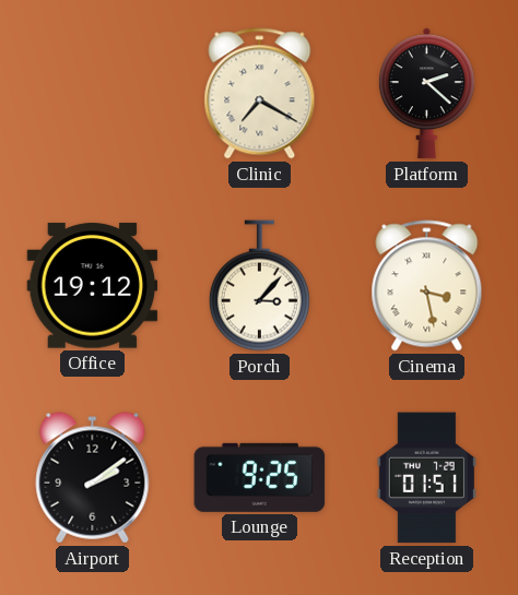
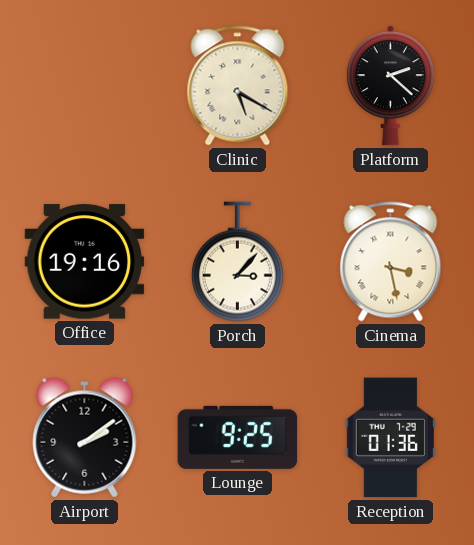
Clinic: 7:20 -> 5:20
Office: 19:12 -> 19:16
Reception: 01:51 -> 01:36
